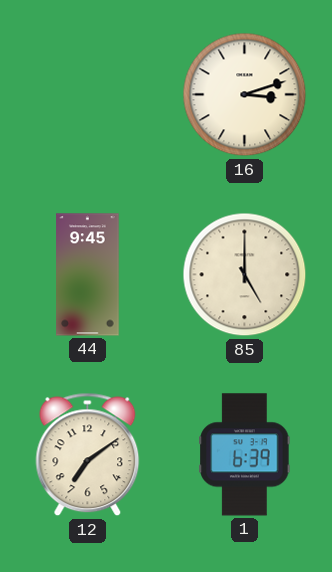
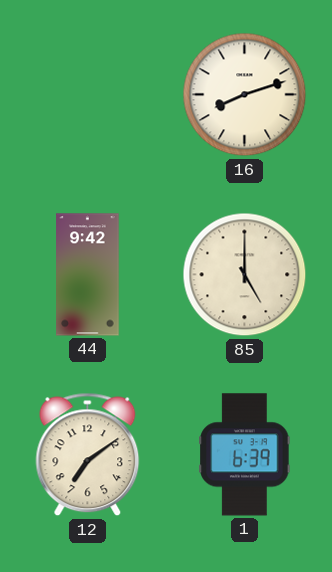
16: 3:12 -> 8:12
44: 9:45 -> 9:42
